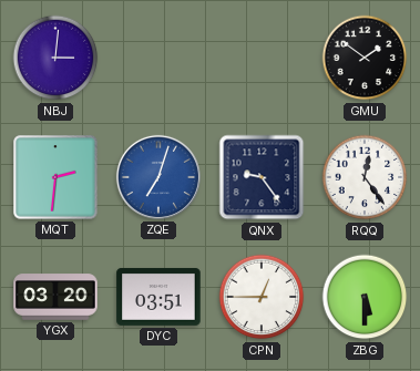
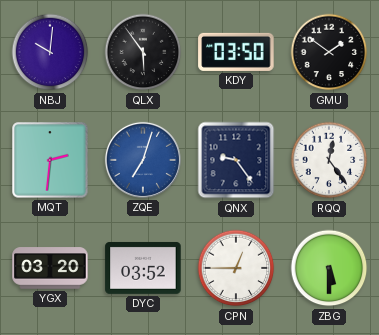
NBJ: 3:01 -> 10:01
QLX: none -> 5:54
KDY: none -> 03:50
DYC: 03:51 -> 03:52
